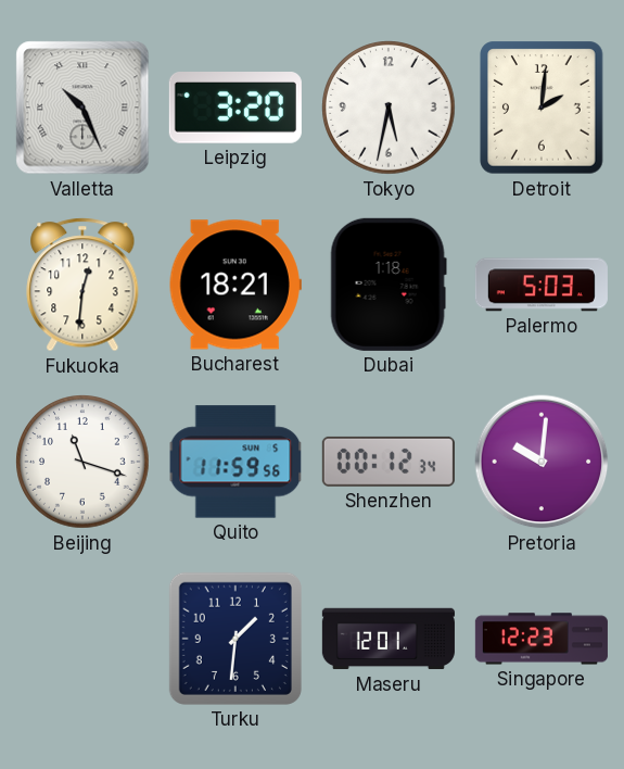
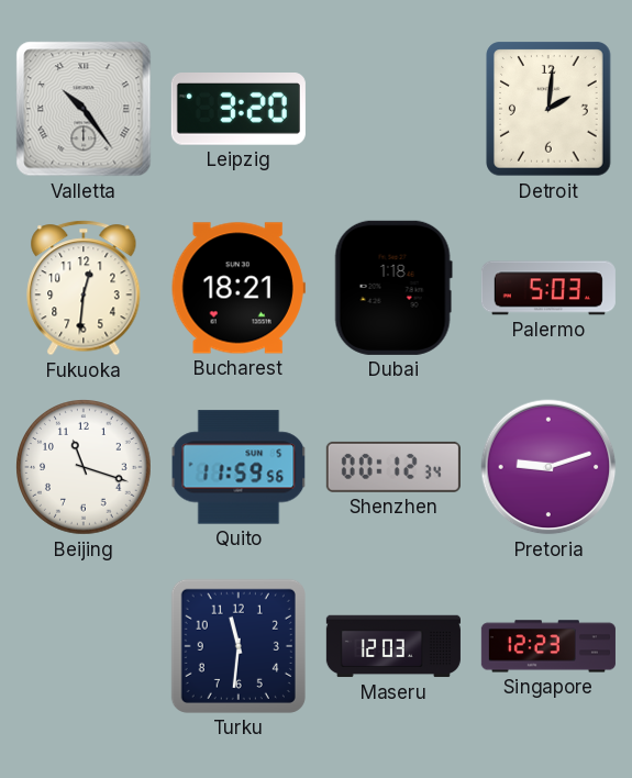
Valletta: 10:26 -> 10:24
Tokyo: 5:32 -> none
Pretoria: 10:01 -> 9:12
Turku: 1:31 -> 11:31
Maseru: 12:01 -> 12:03
